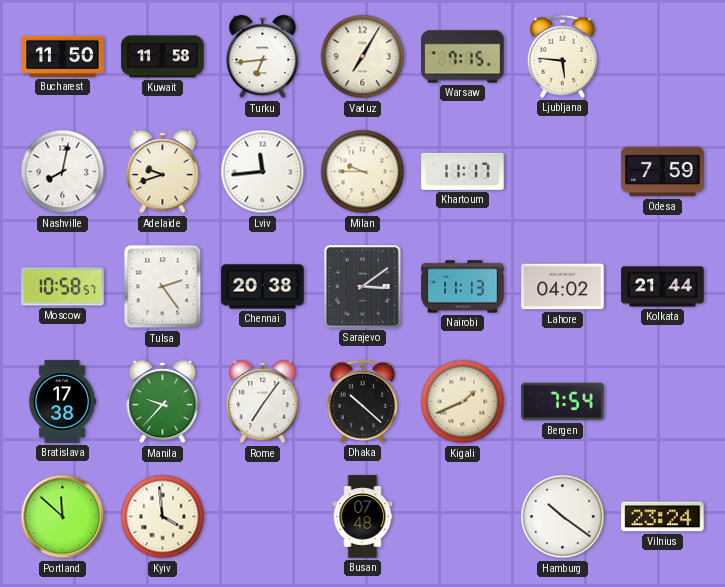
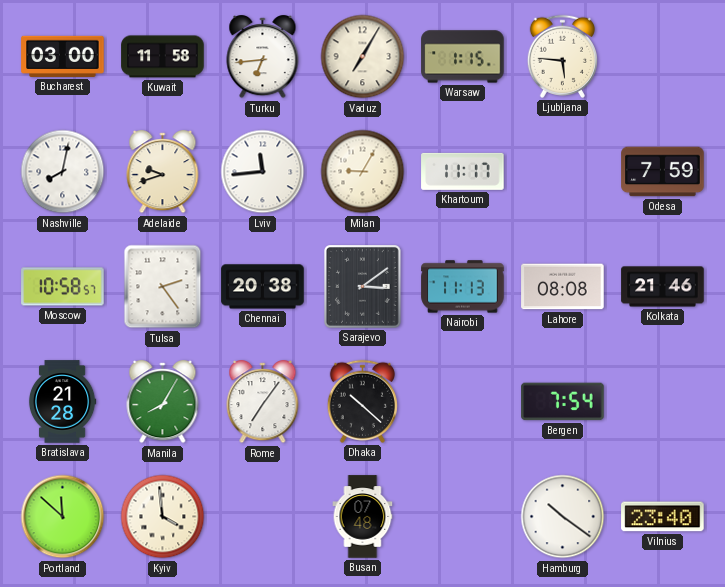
Bucharest: 11:50 -> 03:00
Warsaw: 7:15 -> 1:15
Milan: 9:45 -> 9:05
Lahore: 04:02 -> 08:08
Kolkata: 21:44 -> 21:46
Bratislava: 17:38 -> 21:28
Manila: 9:37 -> 8:05
Kigali: 1:41 -> none
Vilnius: 23:24 -> 23:40
